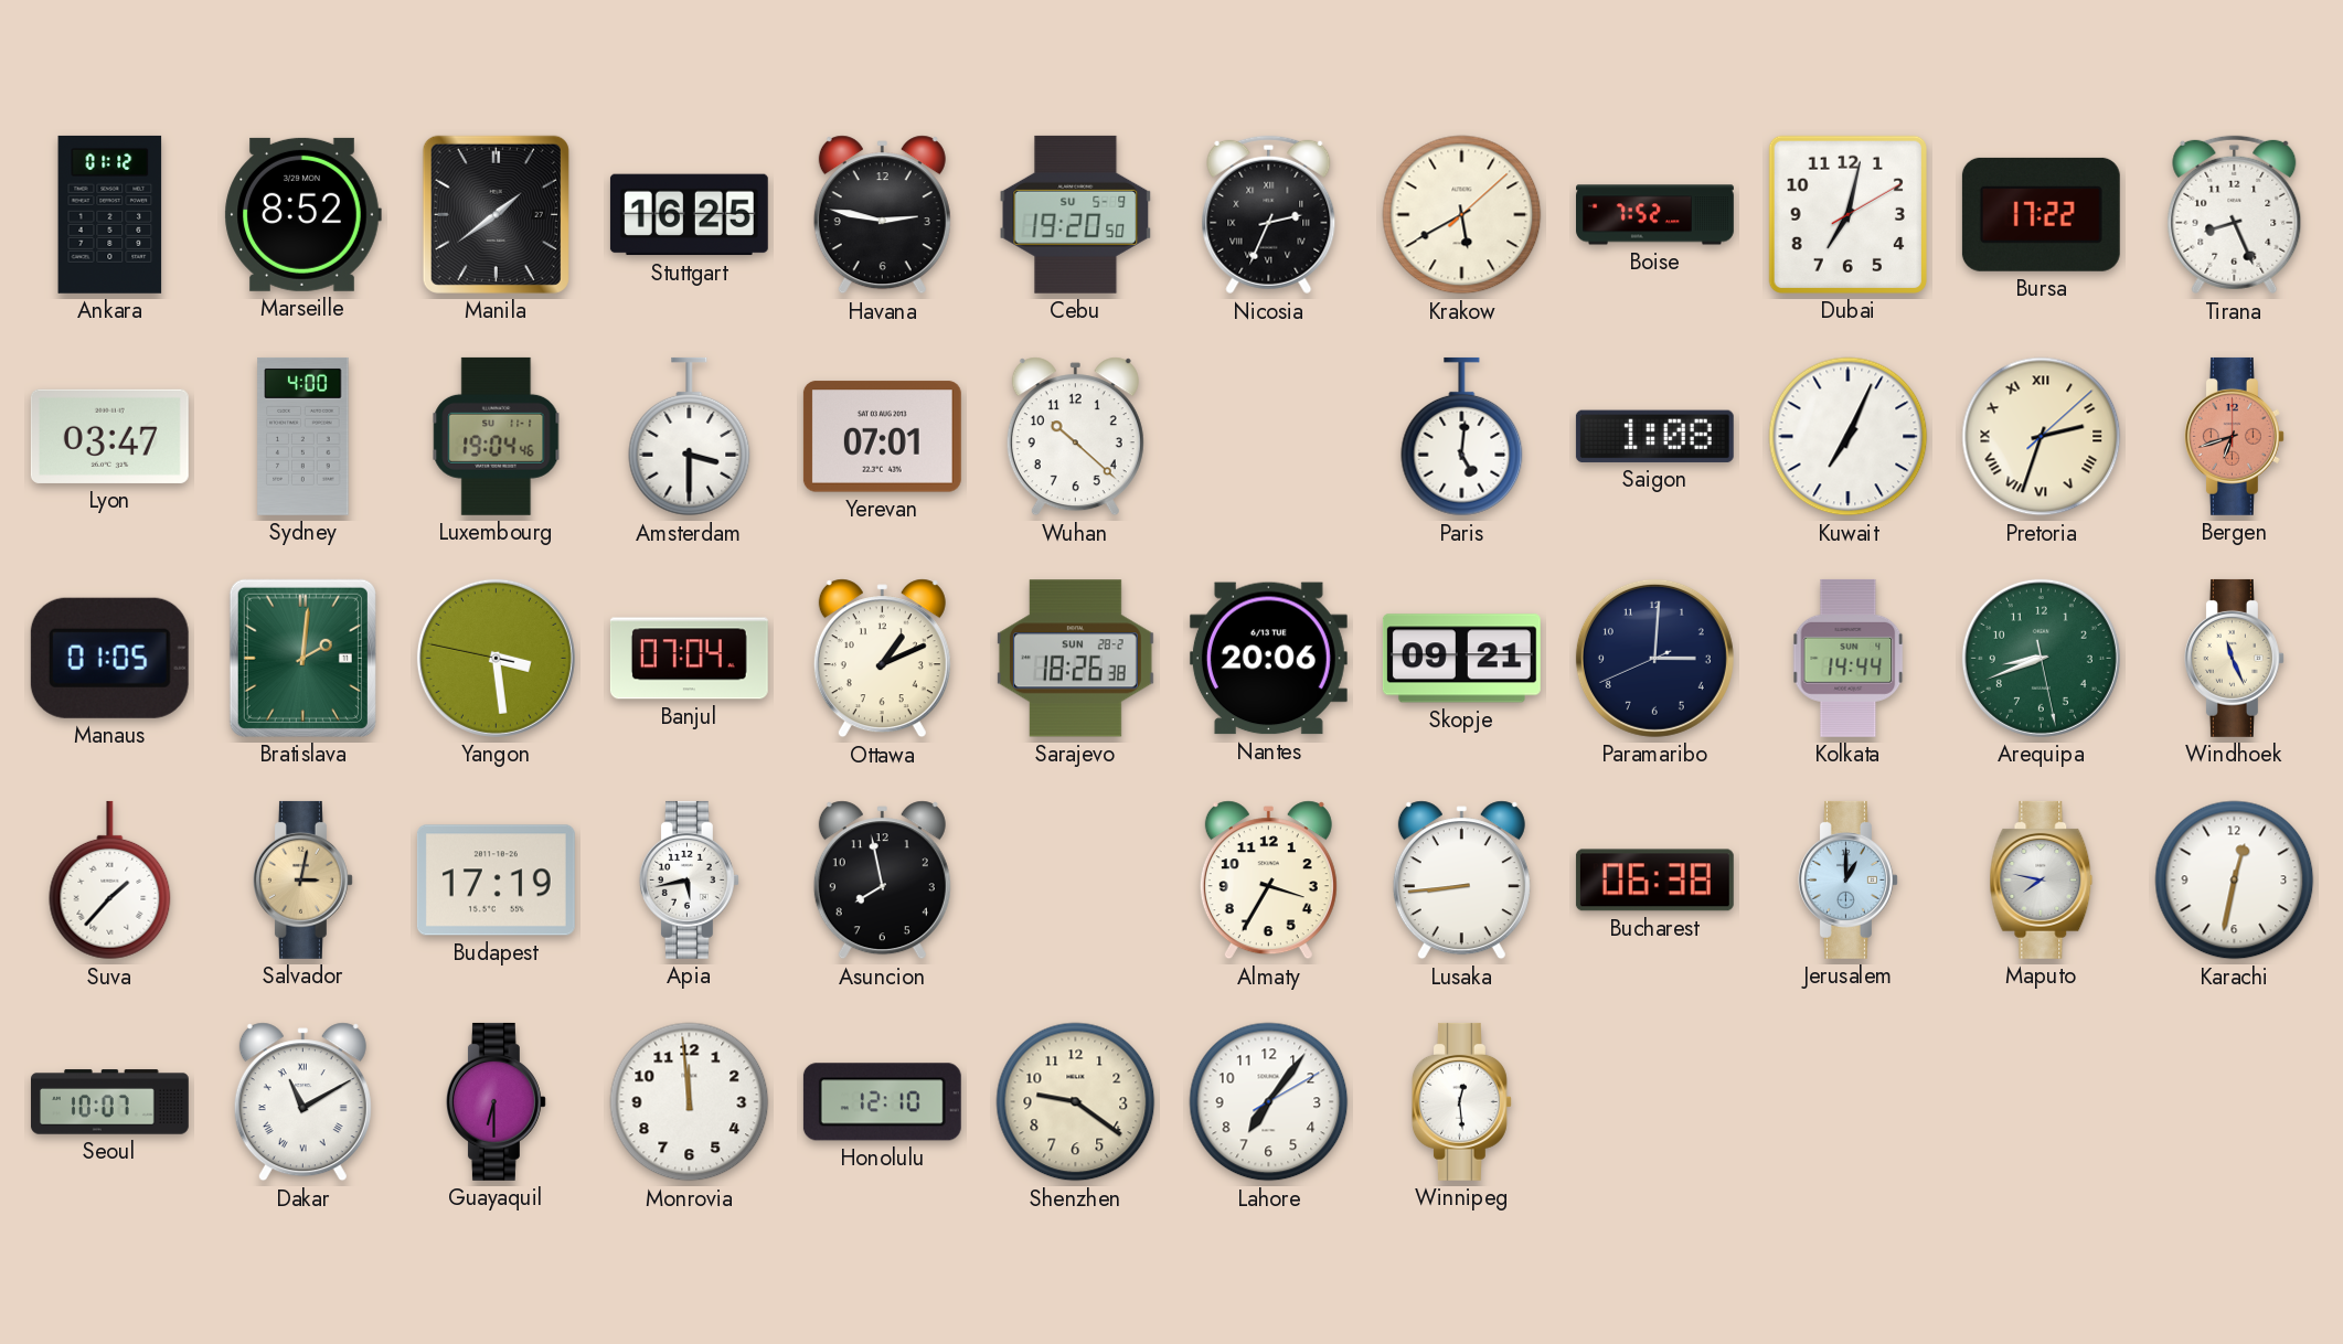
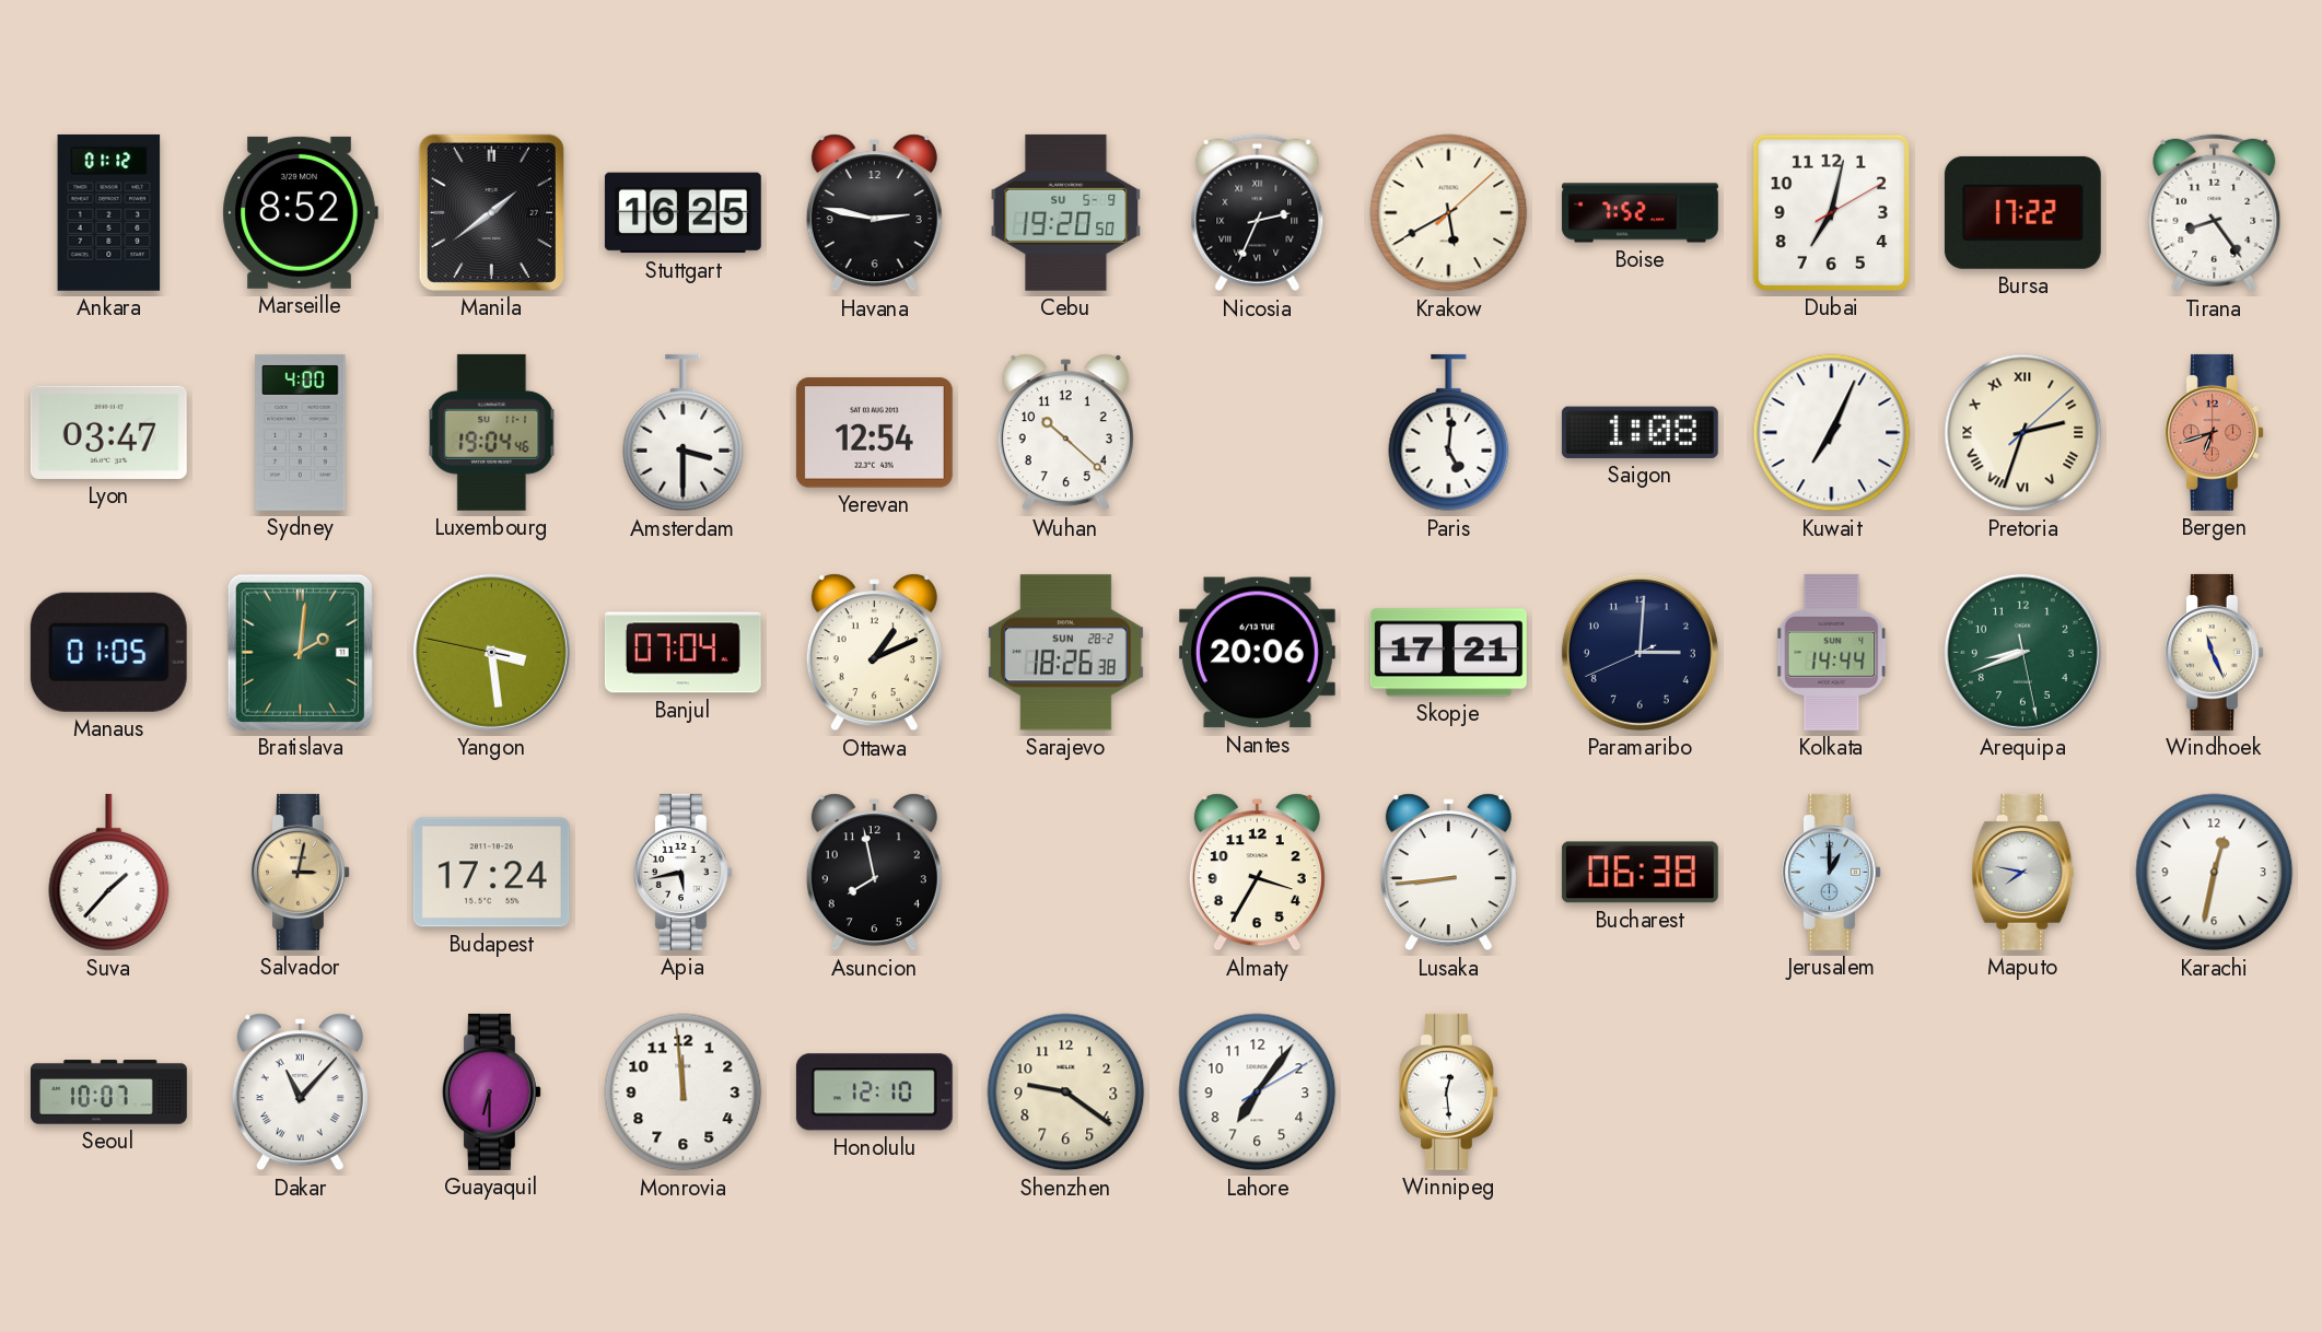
Tirana: 8:26 -> 8:24
Yerevan: 07:01 -> 12:54
Skopje: 09:21 -> 17:21
Budapest: 17:19 -> 17:24
Dakar: 11:10 -> 11:07
